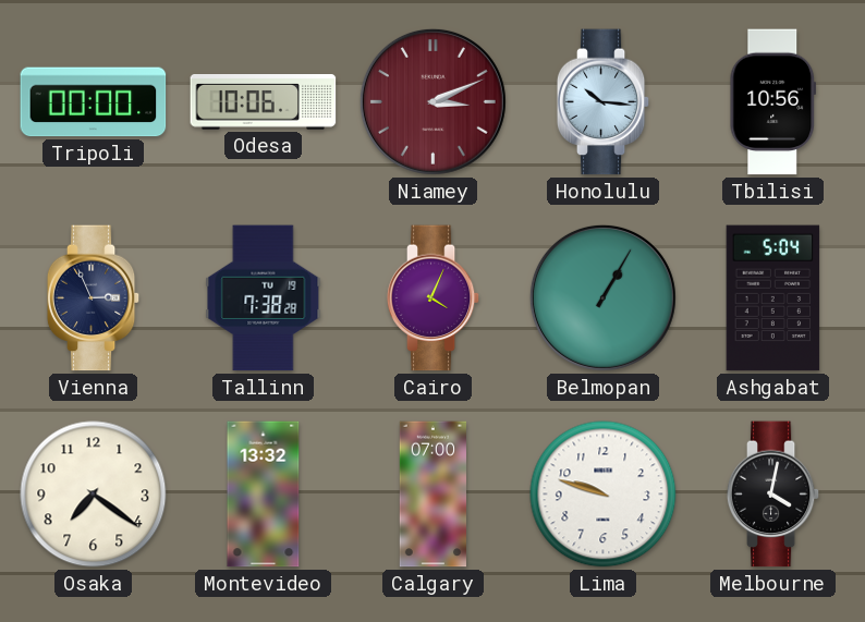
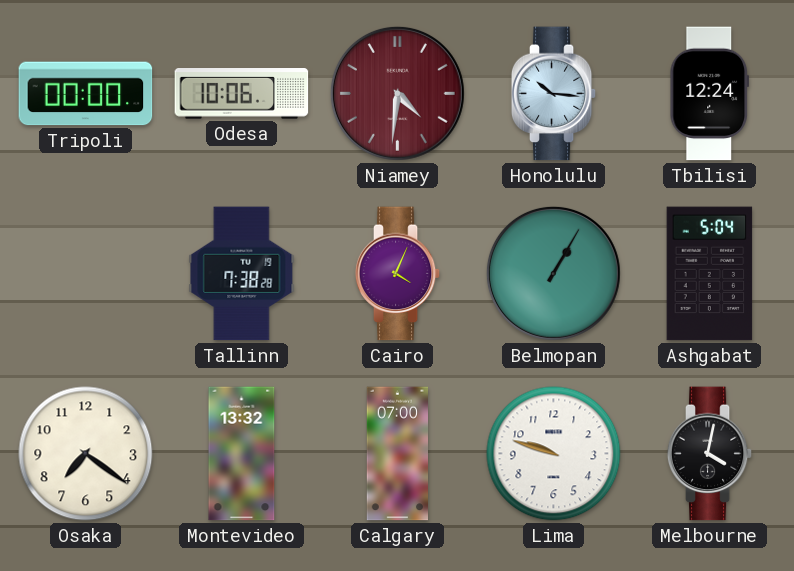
Niamey: 3:11 -> 4:31
Tbilisi: 10:56 -> 12:24
Vienna: 2:56 -> none
